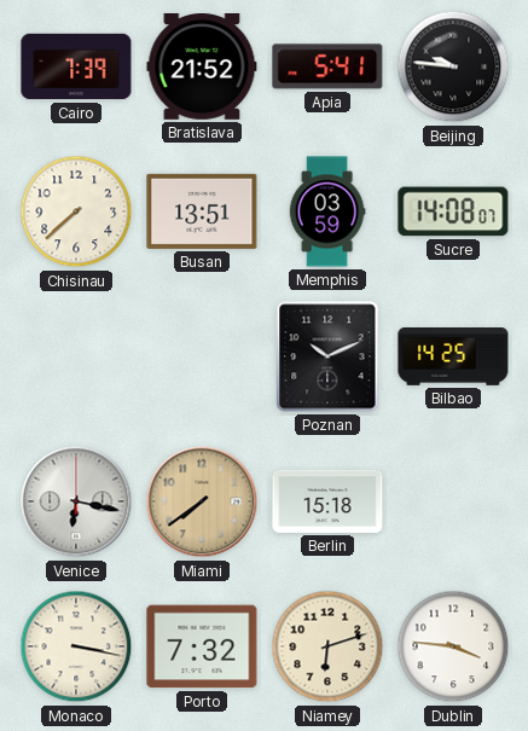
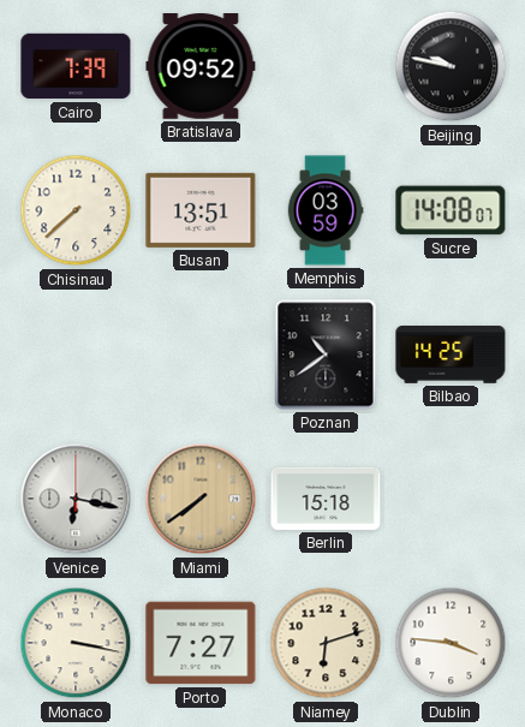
Bratislava: 21:52 -> 09:52
Apia: 5:41 -> none
Beijing: 9:46 -> 9:47
Poznan: 10:11 -> 10:39
Porto: 7:32 -> 7:27
